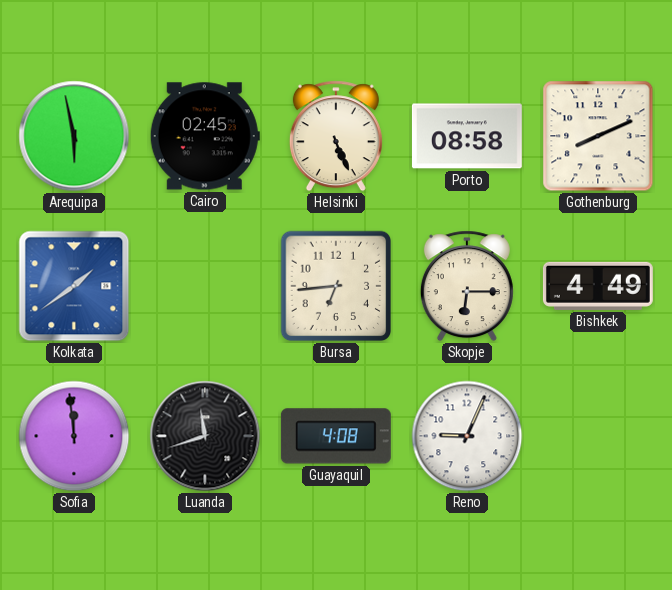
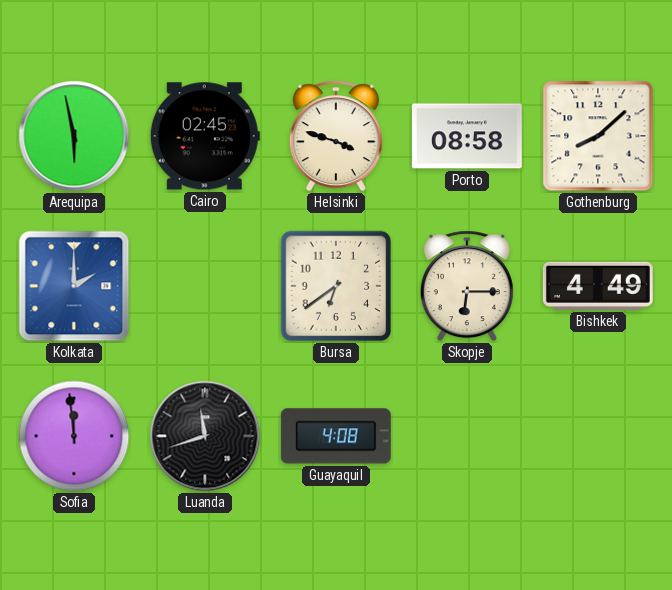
Helsinki: 5:26 -> 3:48
Gothenburg: 8:11 -> 8:08
Kolkata: 1:39 -> 2:00
Bursa: 6:44 -> 6:39
Reno: 9:04 -> none
